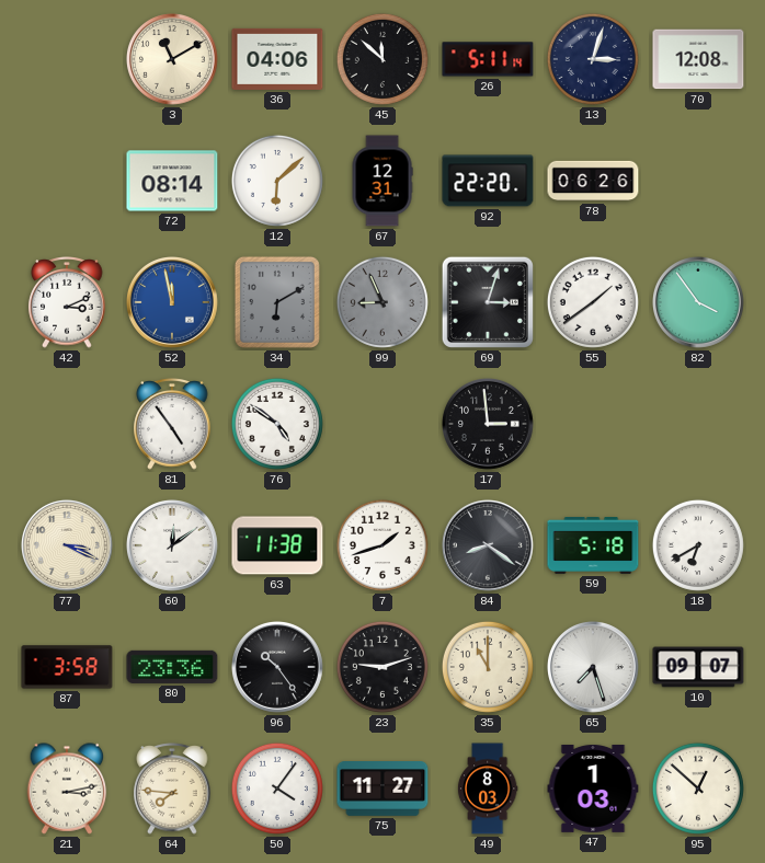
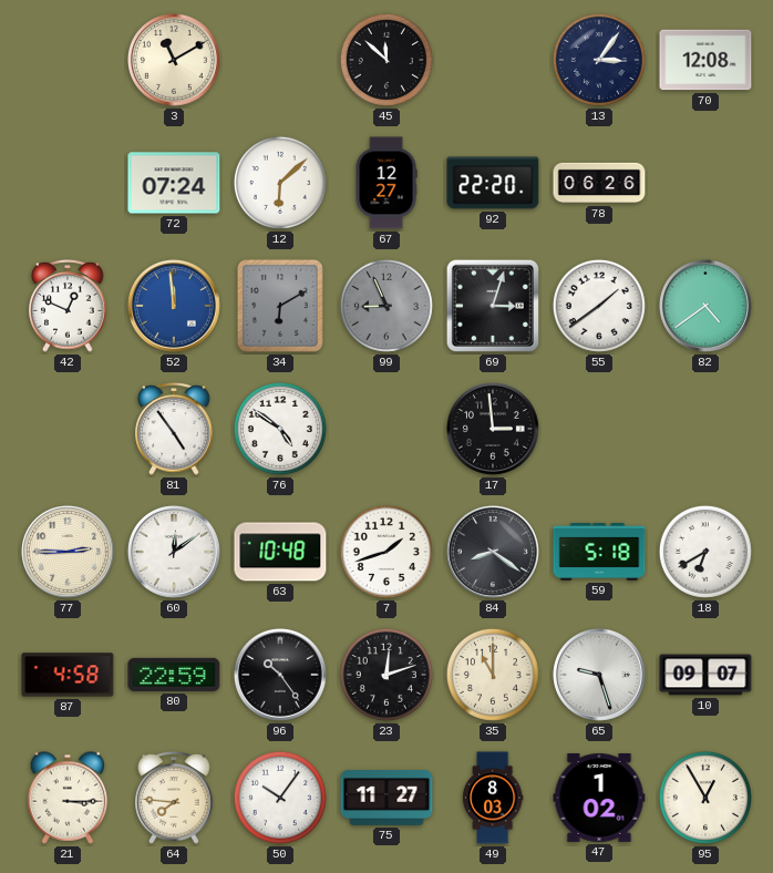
36: 04:06 -> none
26: 5:11 -> none
13: 3:03 -> 3:06
72: 08:14 -> 07:24
67: 12:31 -> 12:27
42: 3:11 -> 12:49
52: 11:58 -> 11:59
82: 3:54 -> 4:39
77: 3:19 -> 2:45
63: 11:38 -> 10:48
87: 3:58 -> 4:58
80: 23:36 -> 22:59
23: 9:12 -> 12:12
65: 7:27 -> 9:27
21: 3:13 -> 3:15
50: 4:06 -> 10:06
47: 1:03 -> 1:02
95: 12:52 -> 12:55
